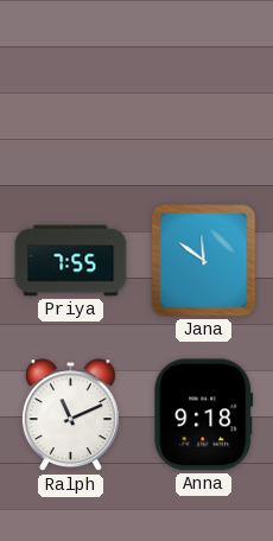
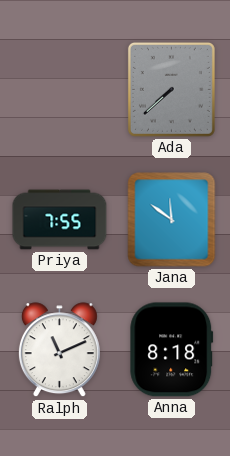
Ada: none -> 7:38
Anna: 9:18 -> 8:18
